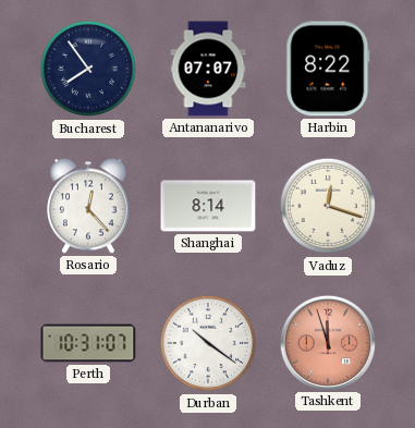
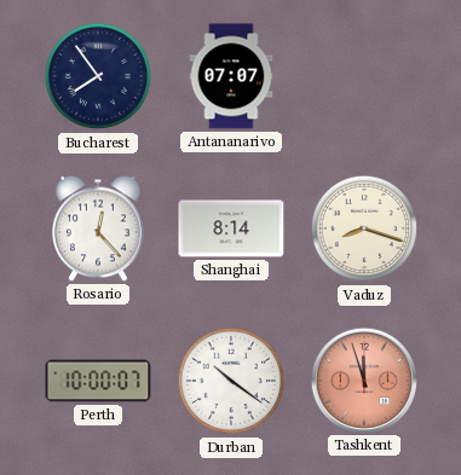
Harbin: 8:22 -> none
Vaduz: 12:18 -> 8:18
Perth: 10:31 -> 10:00
